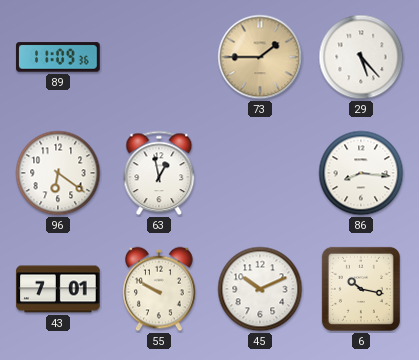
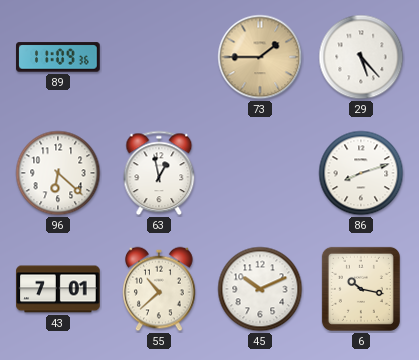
96: 6:21 -> 6:22
86: 8:16 -> 8:12
55: 9:50 -> 10:38
